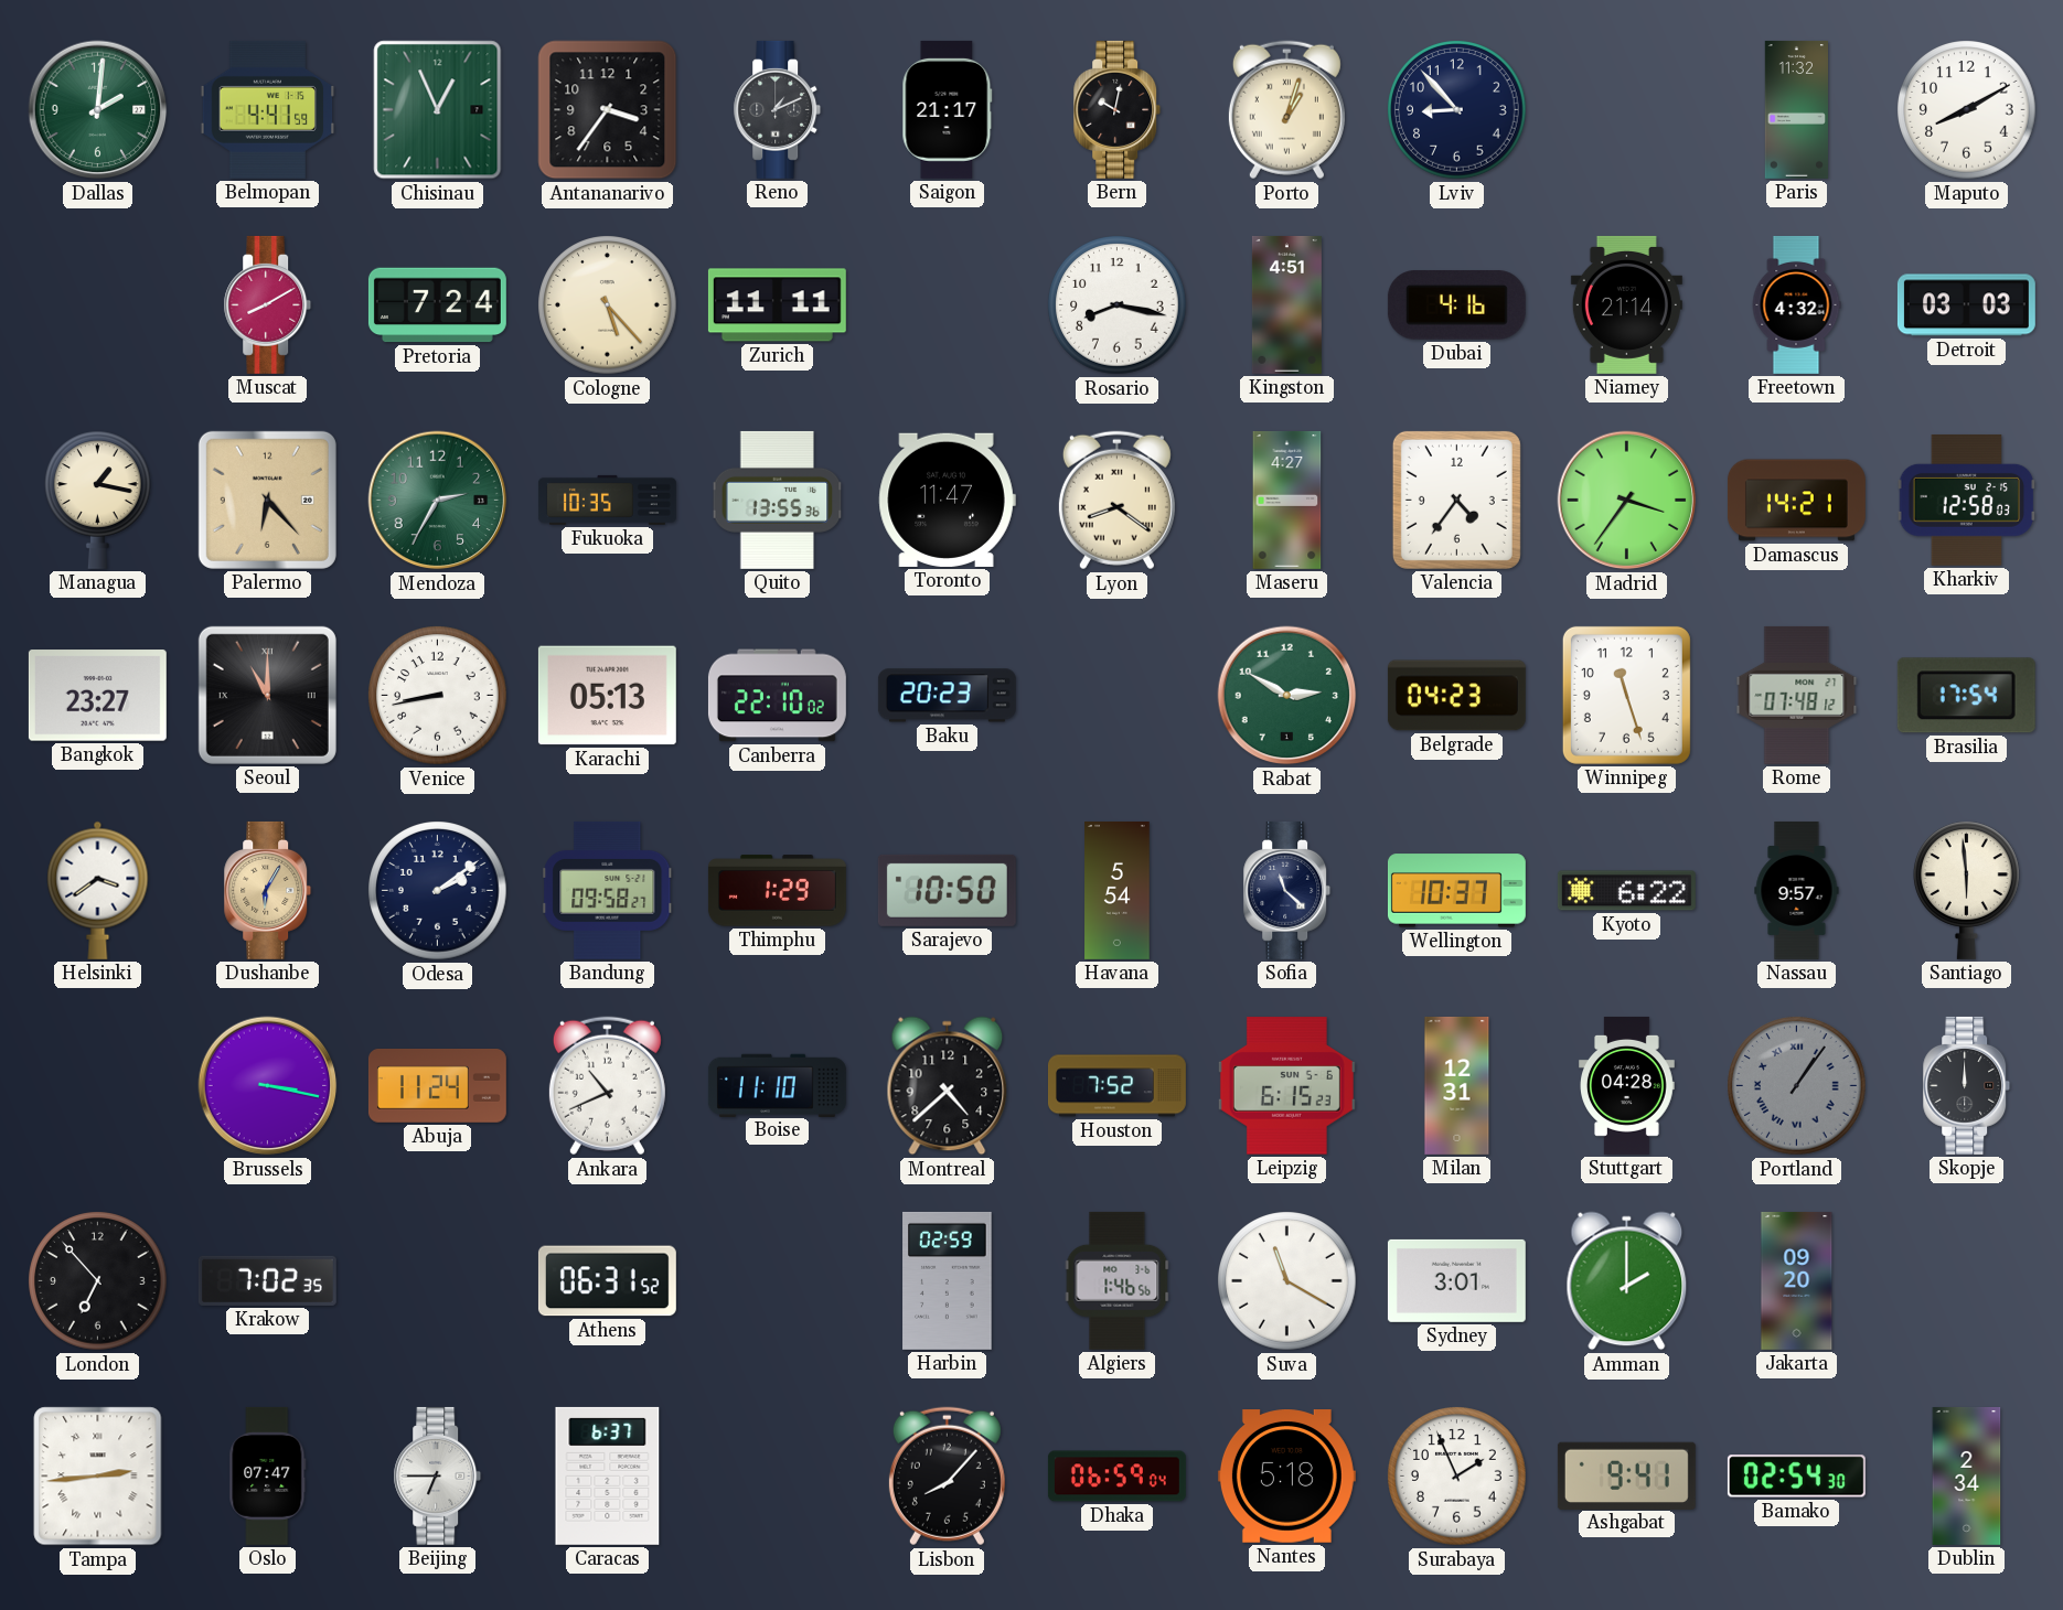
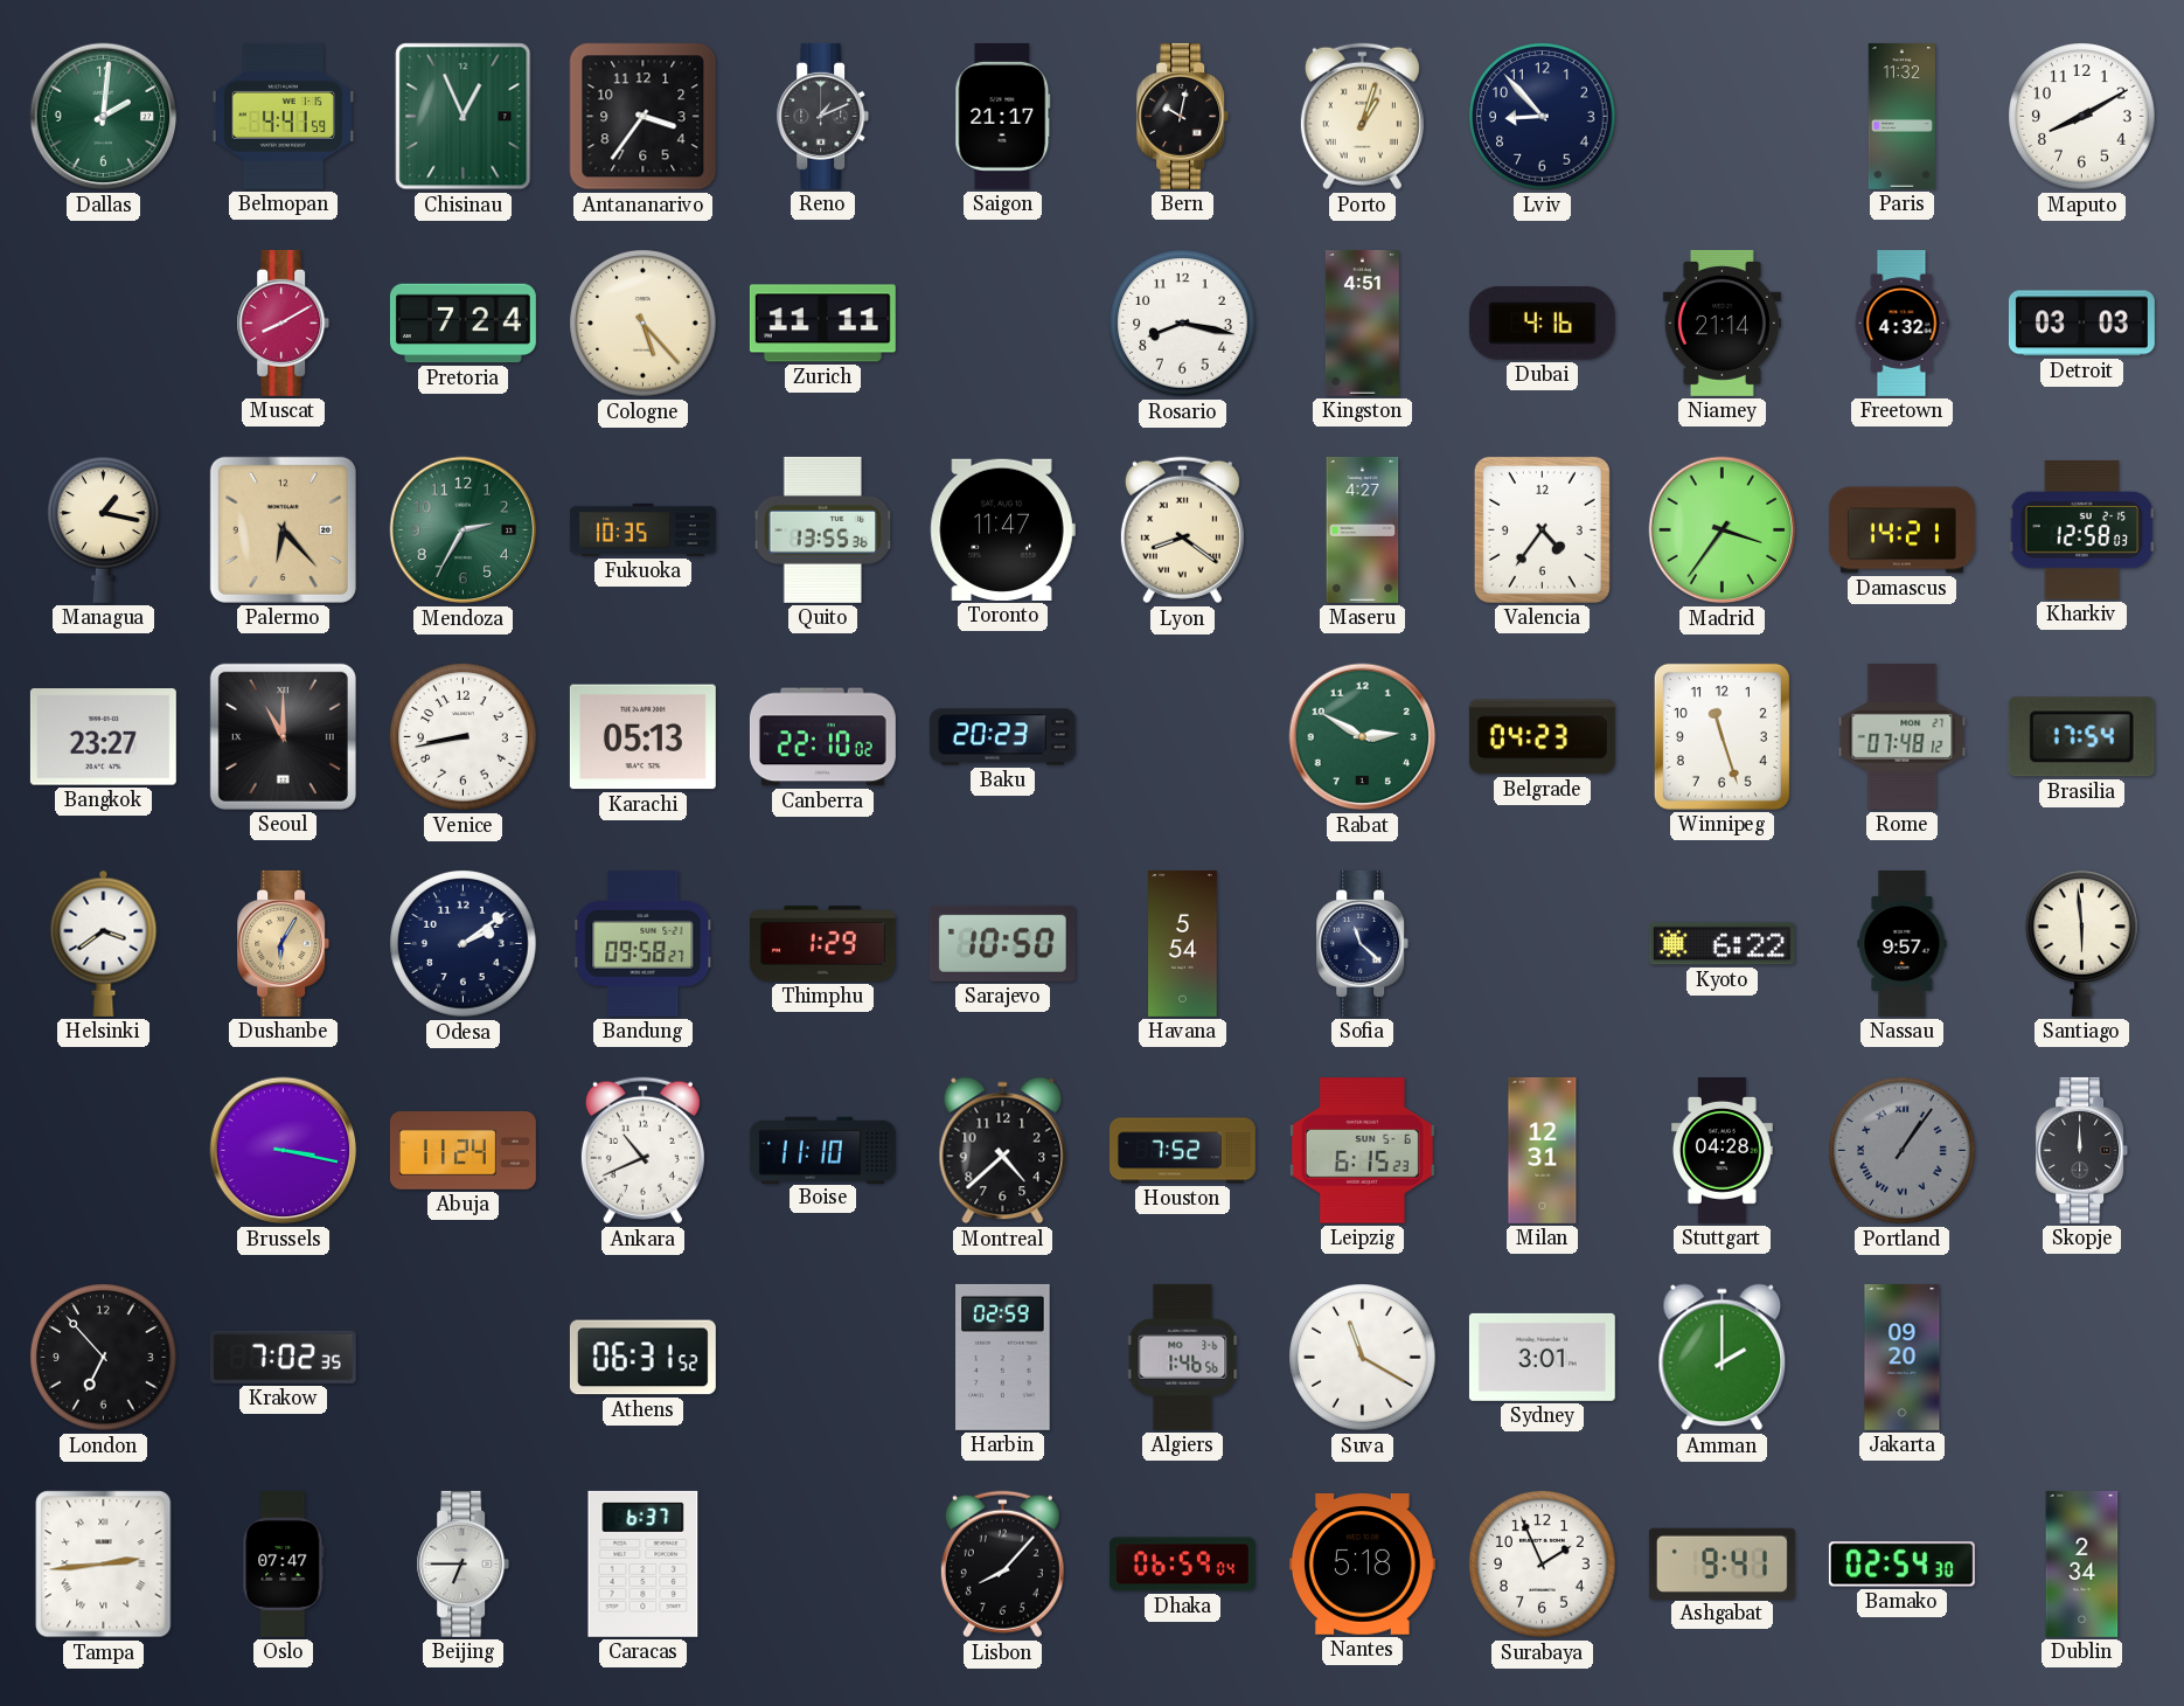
Wellington: 10:37 -> none
